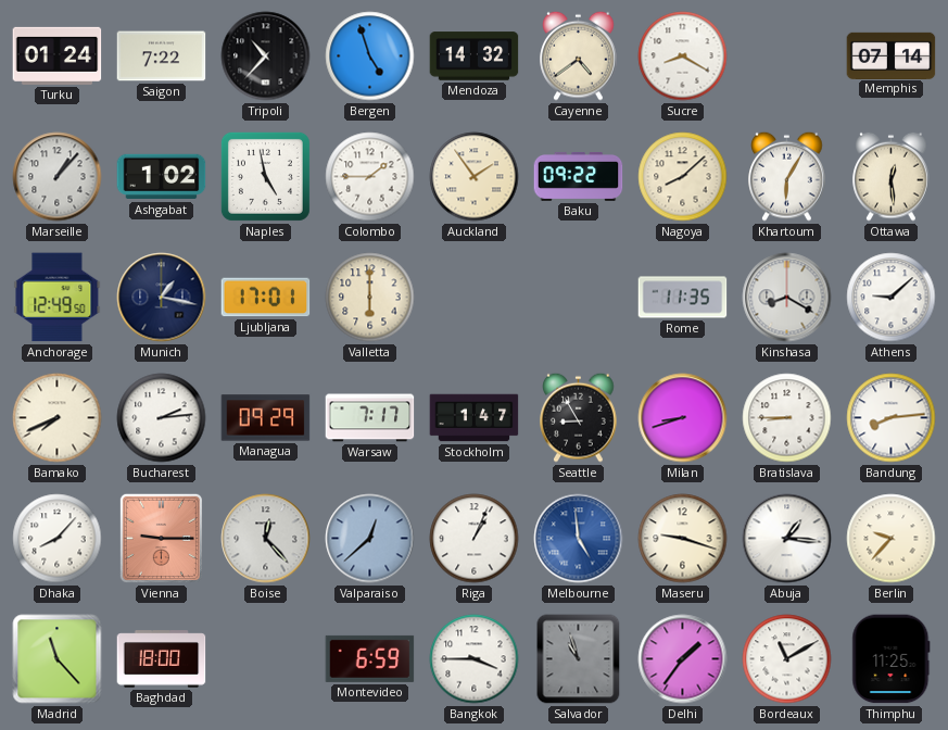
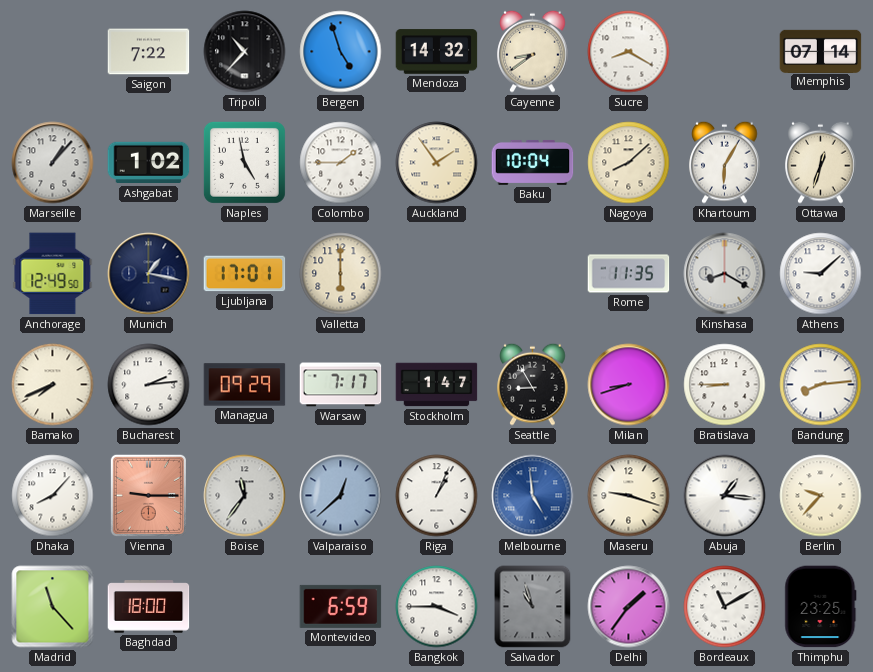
Turku: 01:24 -> none
Cayenne: 4:39 -> 8:39
Baku: 09:22 -> 10:04
Ottawa: 12:29 -> 12:33
Boise: 12:23 -> 11:36
Thimphu: 11:25 -> 23:25
